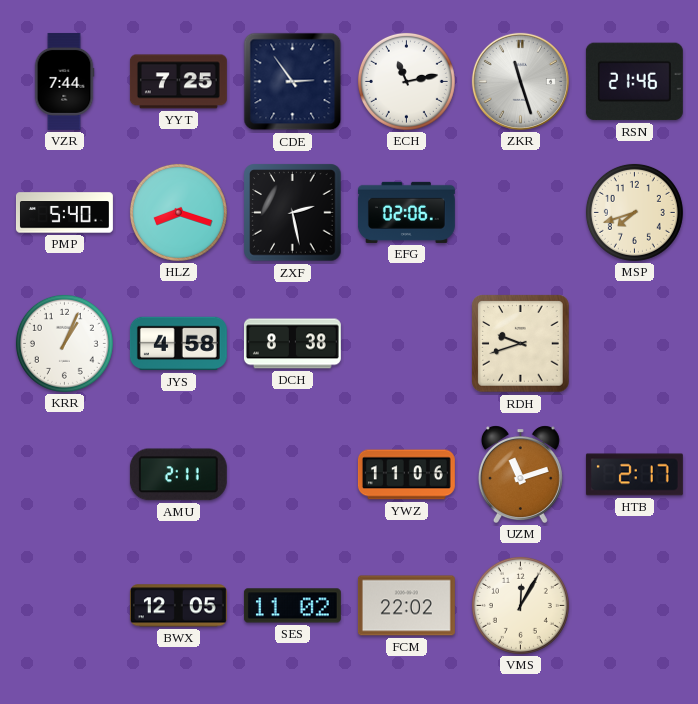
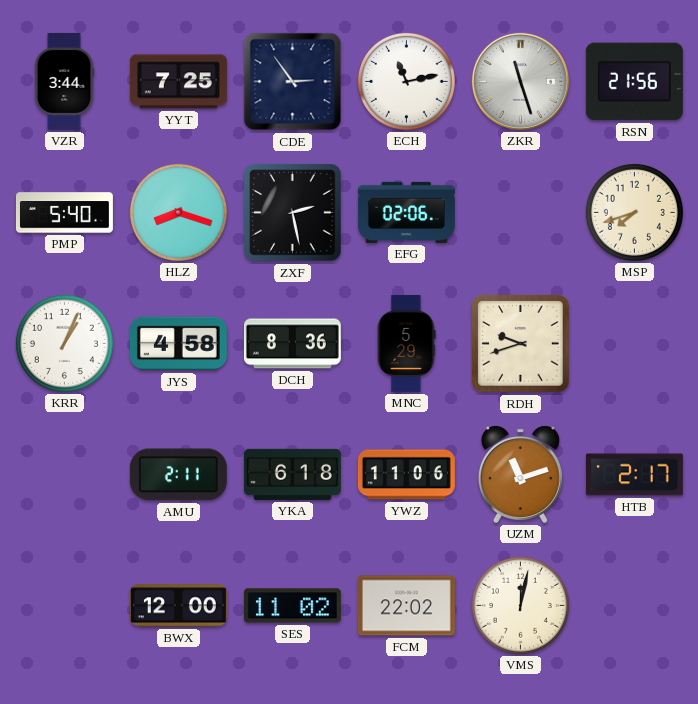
VZR: 7:44 -> 3:44
RSN: 21:46 -> 21:56
DCH: 8:38 -> 8:36
MNC: none -> 5:29
YKA: none -> 6:18
BWX: 12:05 -> 12:00
VMS: 12:05 -> 12:02
